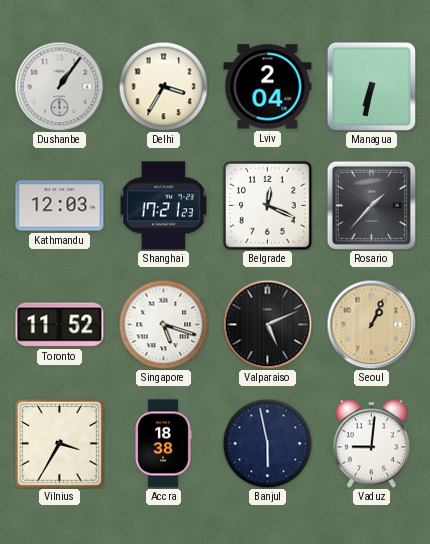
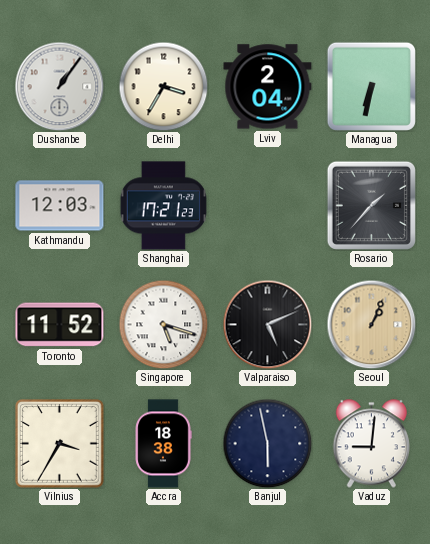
Belgrade: 12:19 -> none
